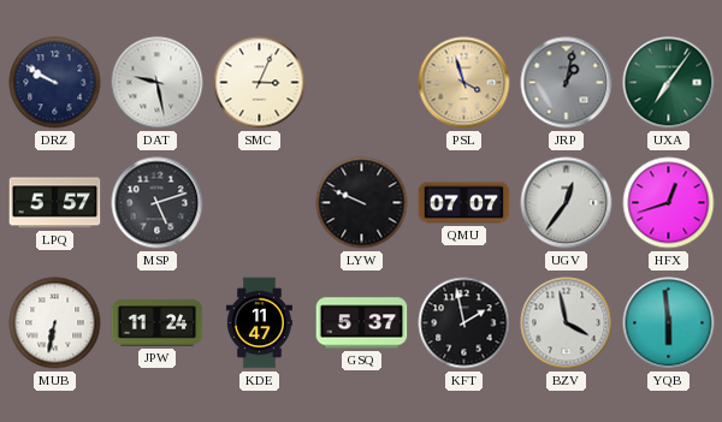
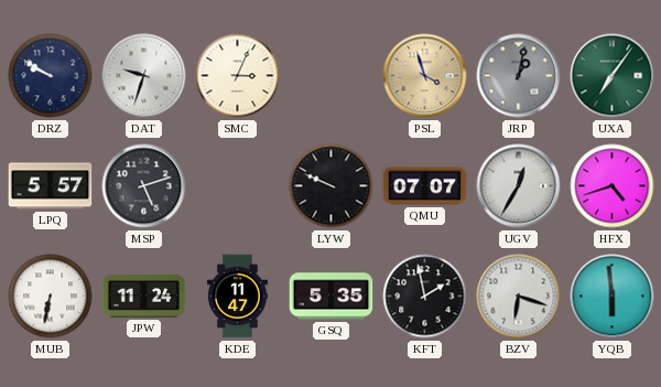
DAT: 9:28 -> 9:33
UGV: 12:36 -> 12:35
HFX: 12:42 -> 4:42
GSQ: 5:37 -> 5:35
BZV: 3:58 -> 6:18
